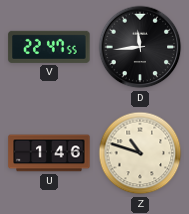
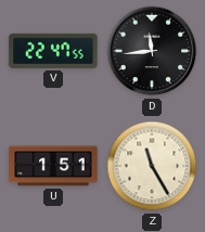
U: 1:46 -> 1:51
Z: 10:48 -> 11:25
